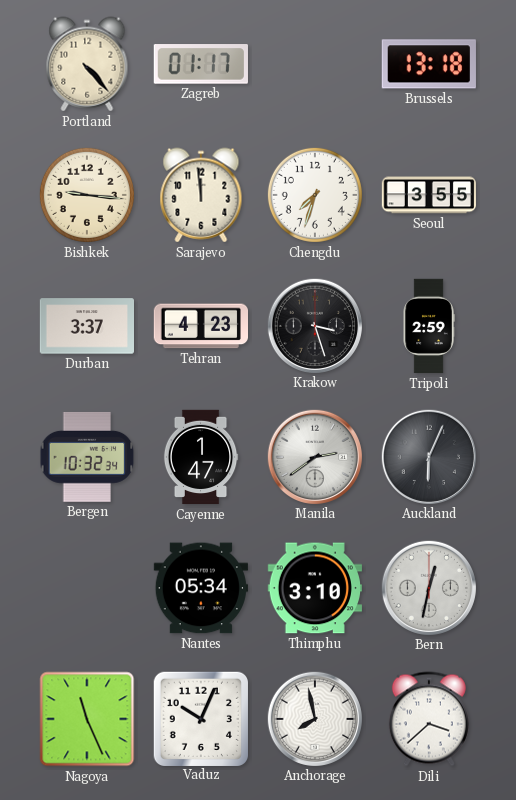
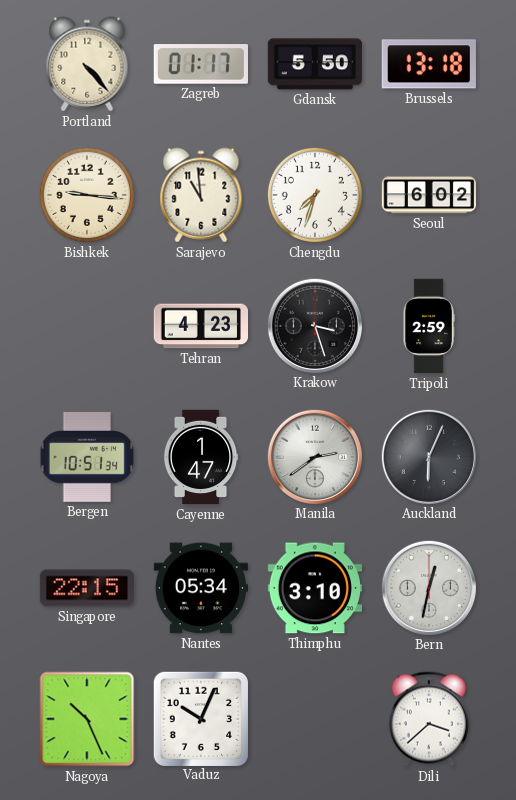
Gdansk: none -> 5:50
Sarajevo: 11:59 -> 10:59
Seoul: 3:55 -> 6:02
Durban: 3:37 -> none
Bergen: 10:32 -> 10:51
Singapore: none -> 22:15
Nagoya: 11:26 -> 10:26
Anchorage: 7:58 -> none
